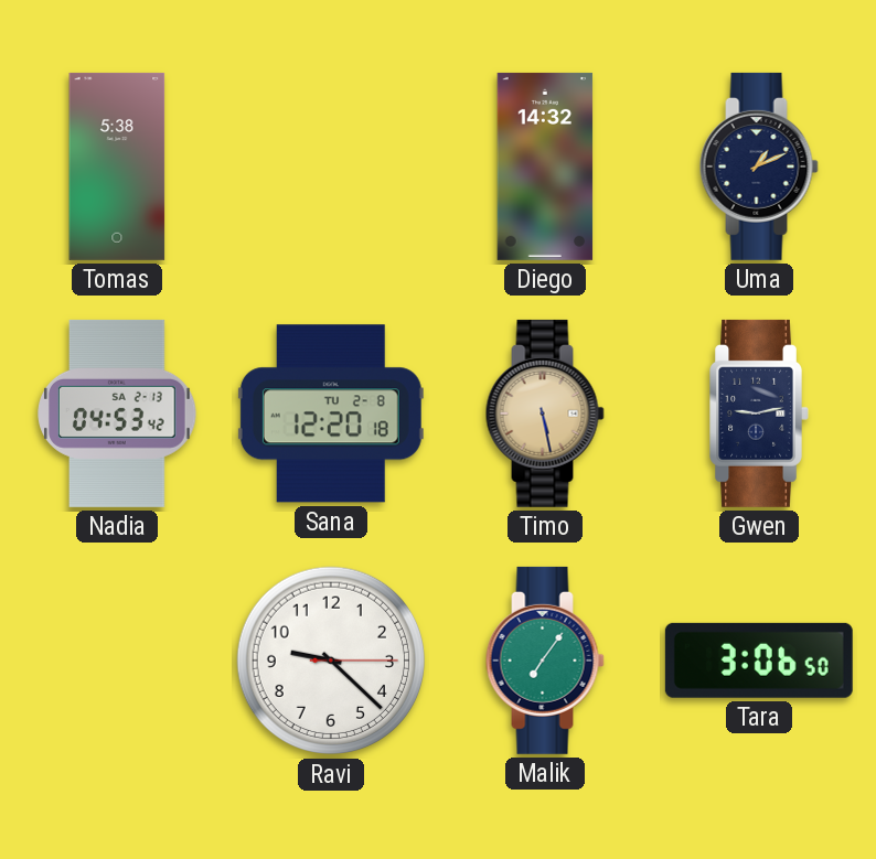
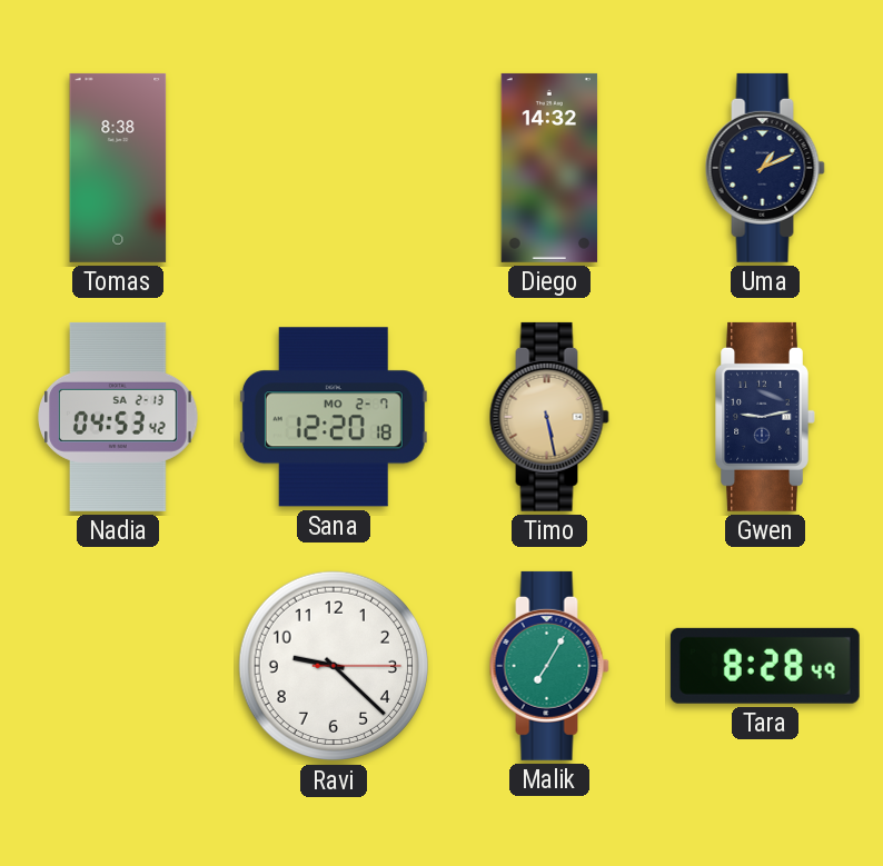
Tomas: 5:38 -> 8:38
Sana date: TU 2-8 -> MO 2-7
Malik: 7:06 -> 7:05
Tara: 3:06 -> 8:28
